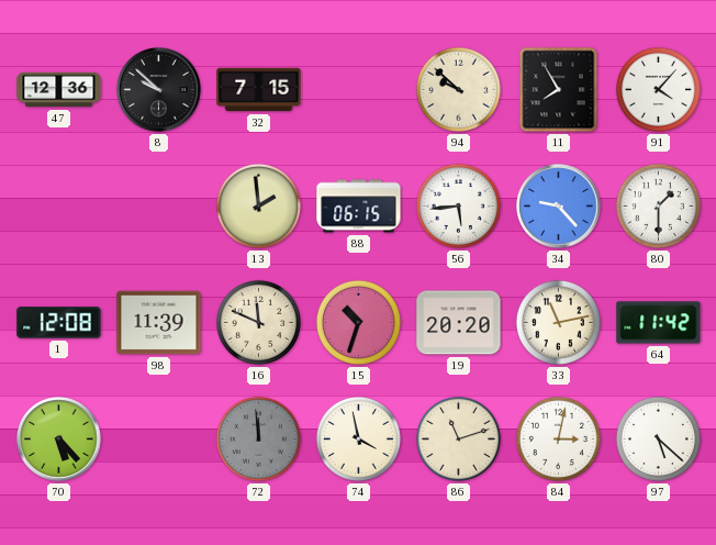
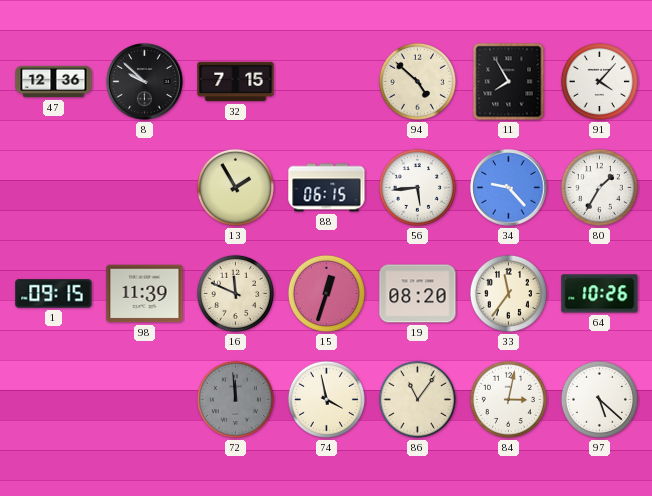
94: 9:52 -> 4:52
13: 1:59 -> 1:55
80: 1:30 -> 1:35
1: 12:08 -> 09:15
15: 10:33 -> 12:33
19: 20:20 -> 08:20
33: 11:13 -> 11:36
64: 11:42 -> 10:26
70: 5:23 -> none
86: 11:12 -> 11:06
